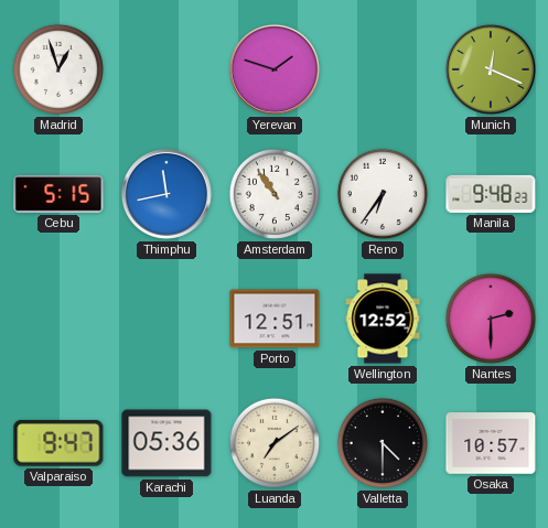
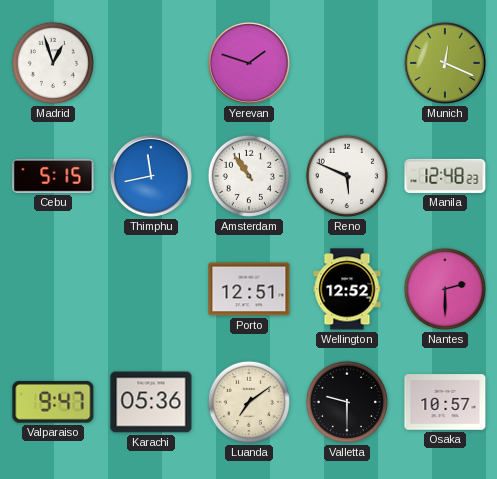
Reno: 6:36 -> 5:49
Manila: 9:48 -> 12:48
Valletta: 4:30 -> 9:30
